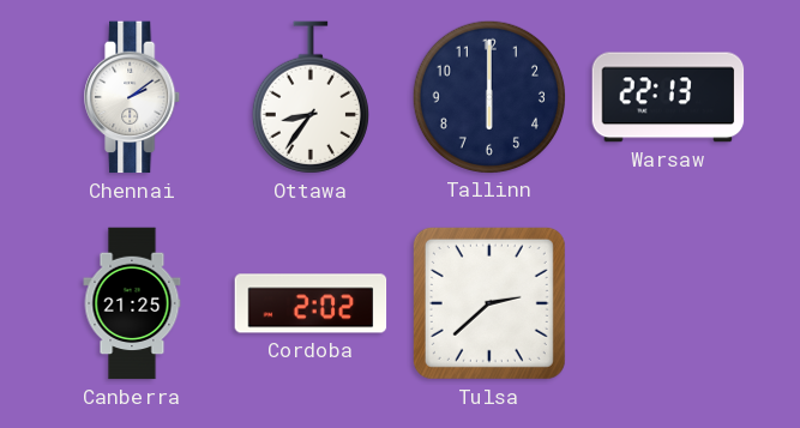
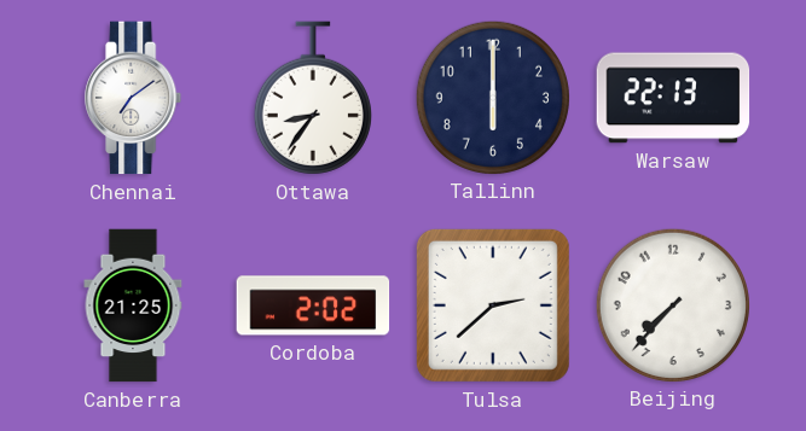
Chennai: 2:09 -> 7:09
Beijing: none -> 7:37
